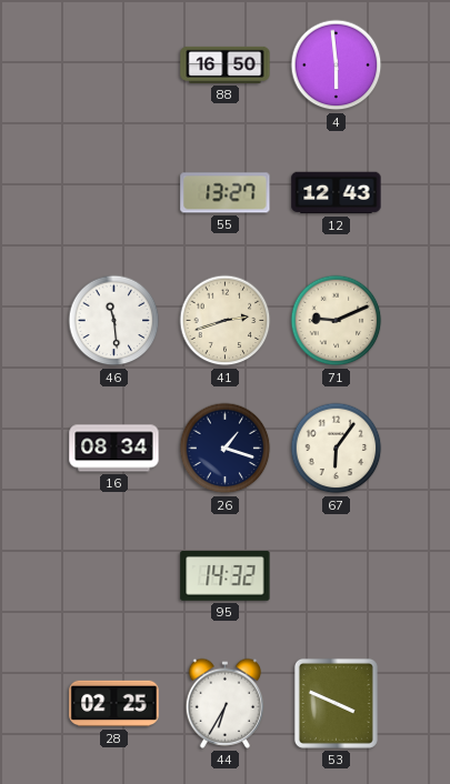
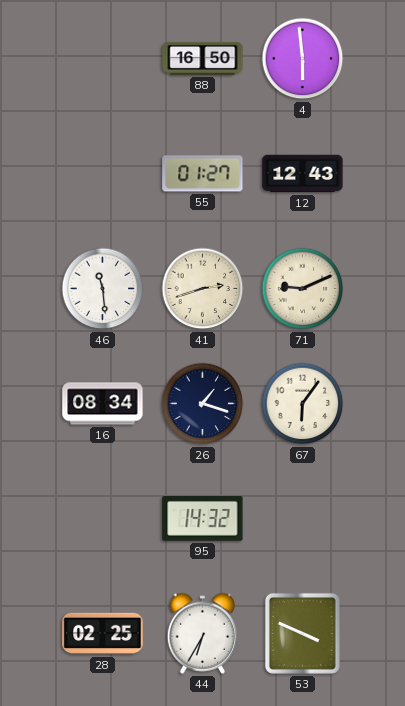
55: 13:27 -> 01:27
